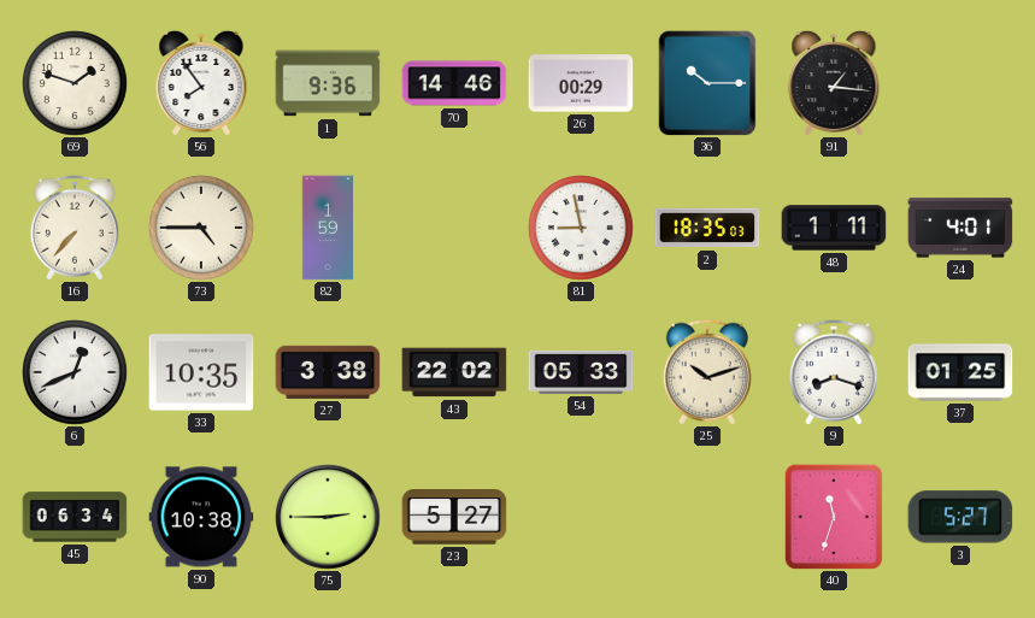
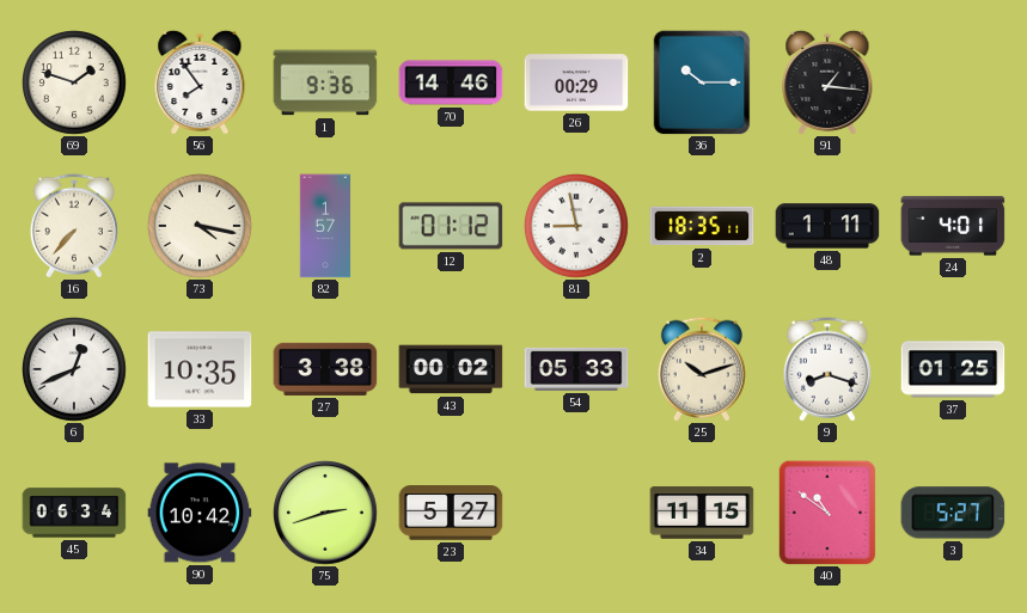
73: 4:45 -> 4:17
82: 1:59 -> 1:57
12: none -> 01:12
2: 18:35:03 -> 18:35:11
43: 22:02 -> 00:02
90: 10:38 -> 10:42
75: 2:45 -> 2:42
34: none -> 11:15
40: 11:33 -> 10:51
